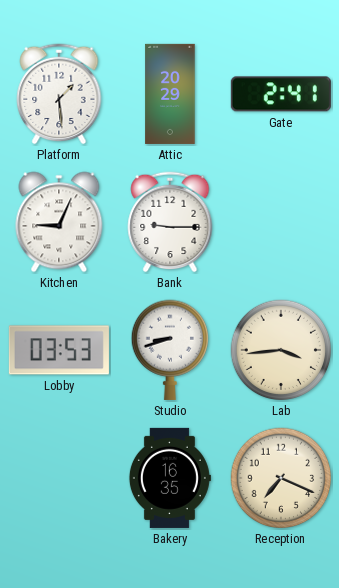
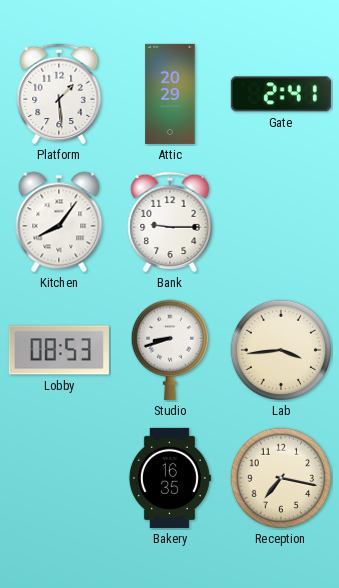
Kitchen: 9:04 -> 8:06
Lobby: 03:53 -> 08:53
Reception: 7:19 -> 7:17
